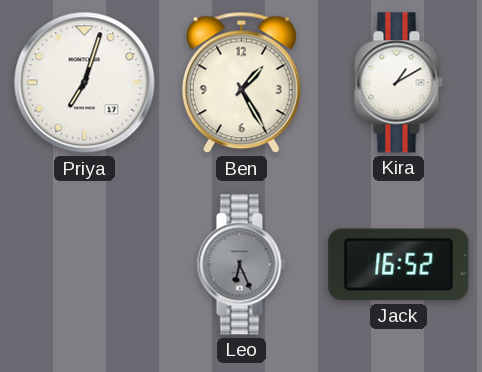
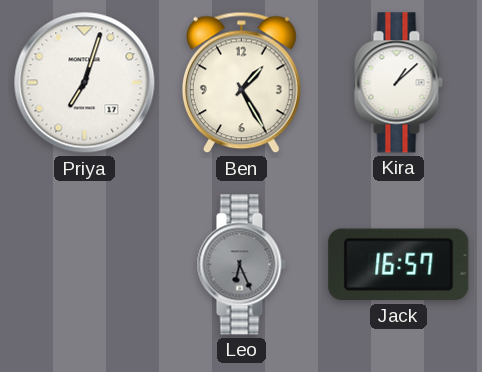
Kira: 1:10 -> 1:08
Jack: 16:52 -> 16:57
